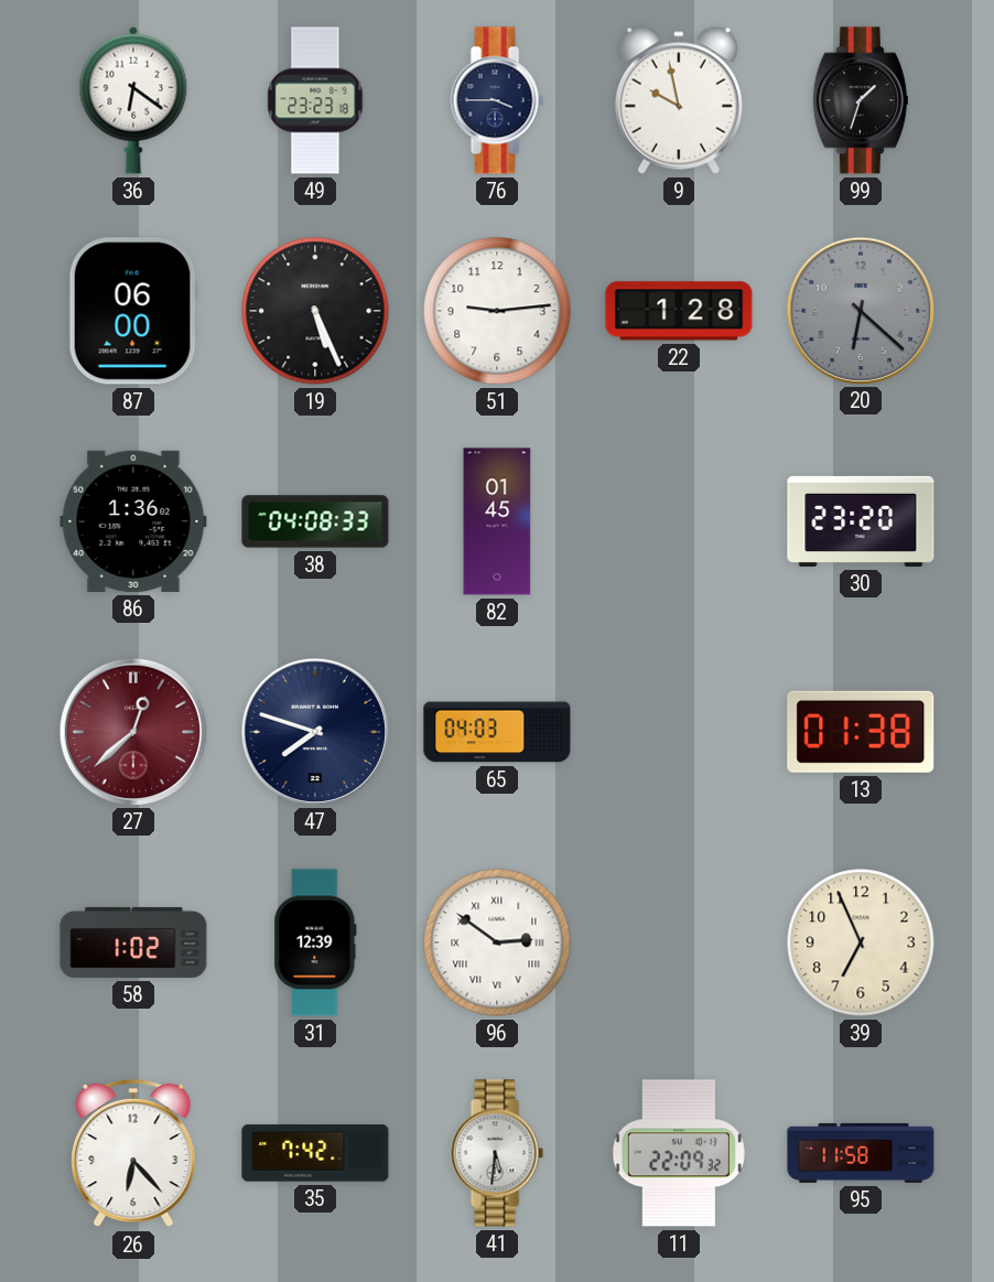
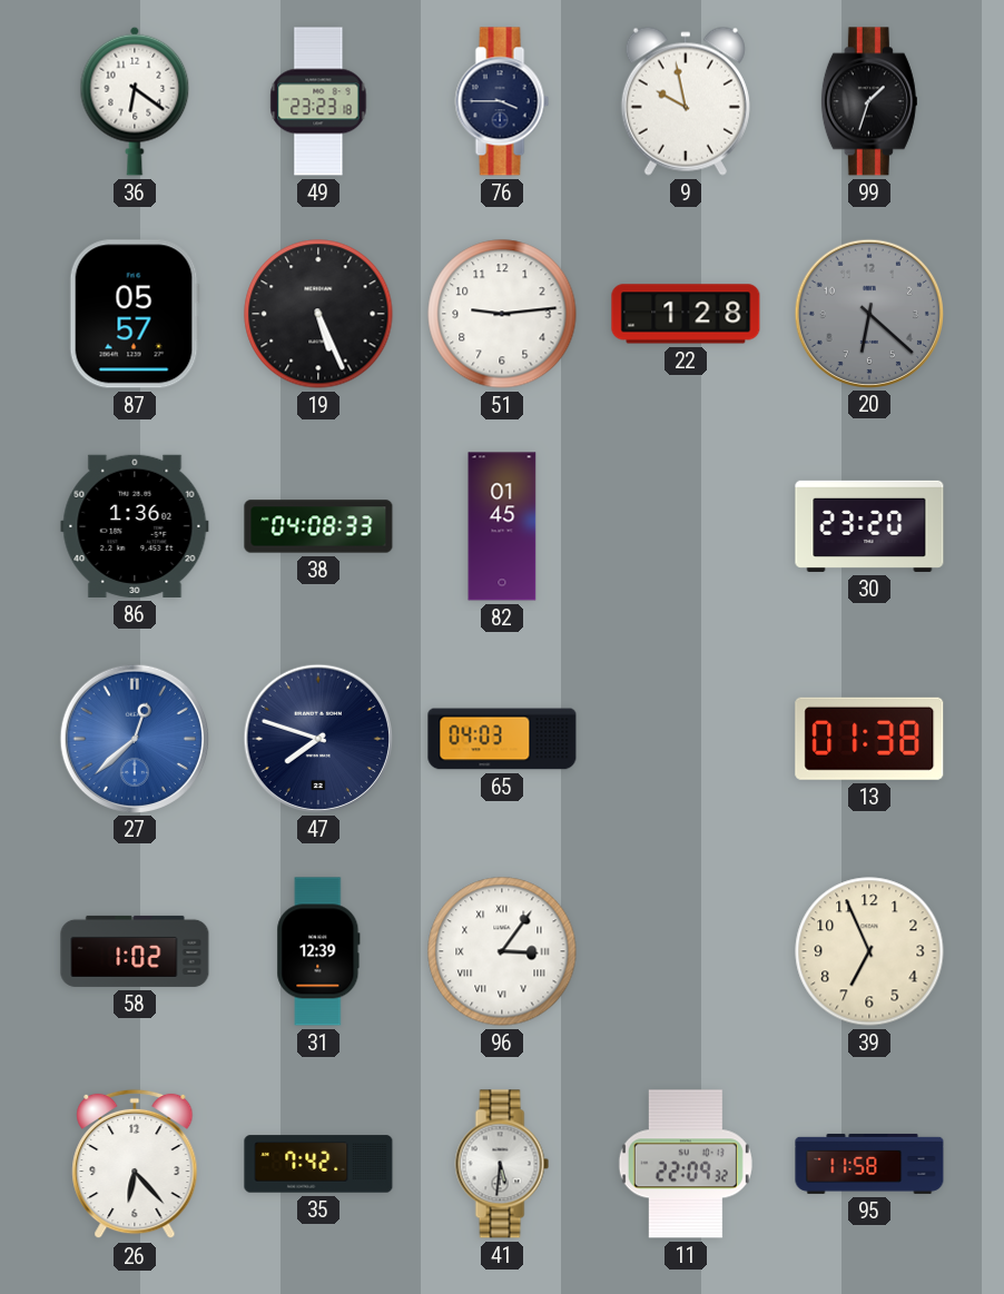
87: 06:00 -> 05:57
27 dial: burgundy -> blue
96: 2:51 -> 3:06
